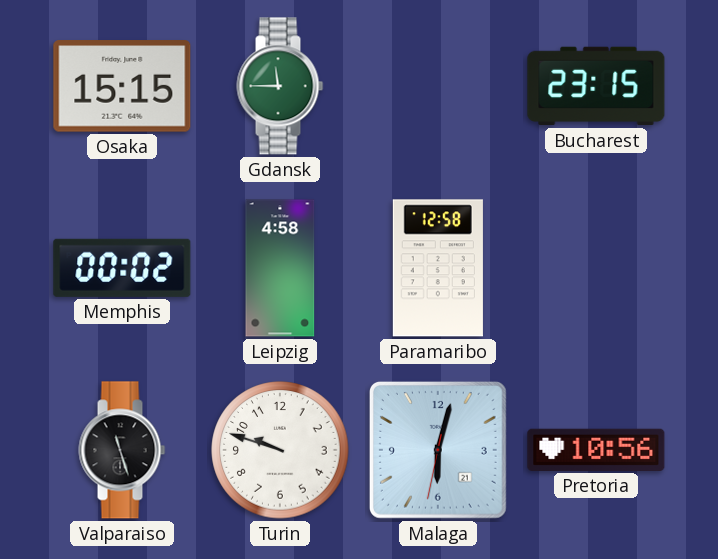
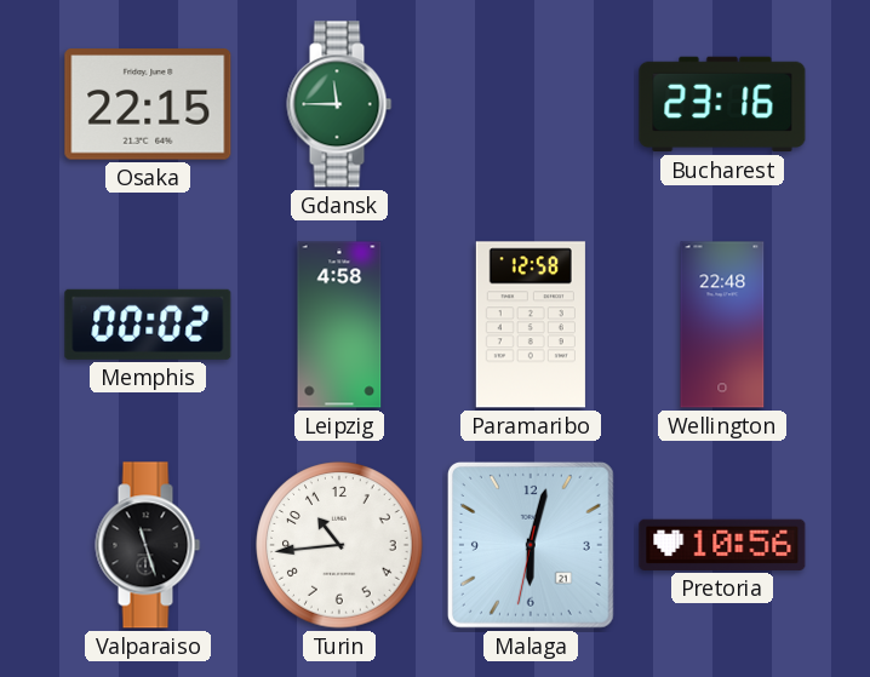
Osaka: 15:15 -> 22:15
Bucharest: 23:15 -> 23:16
Wellington: none -> 22:48
Turin: 9:48 -> 10:44
